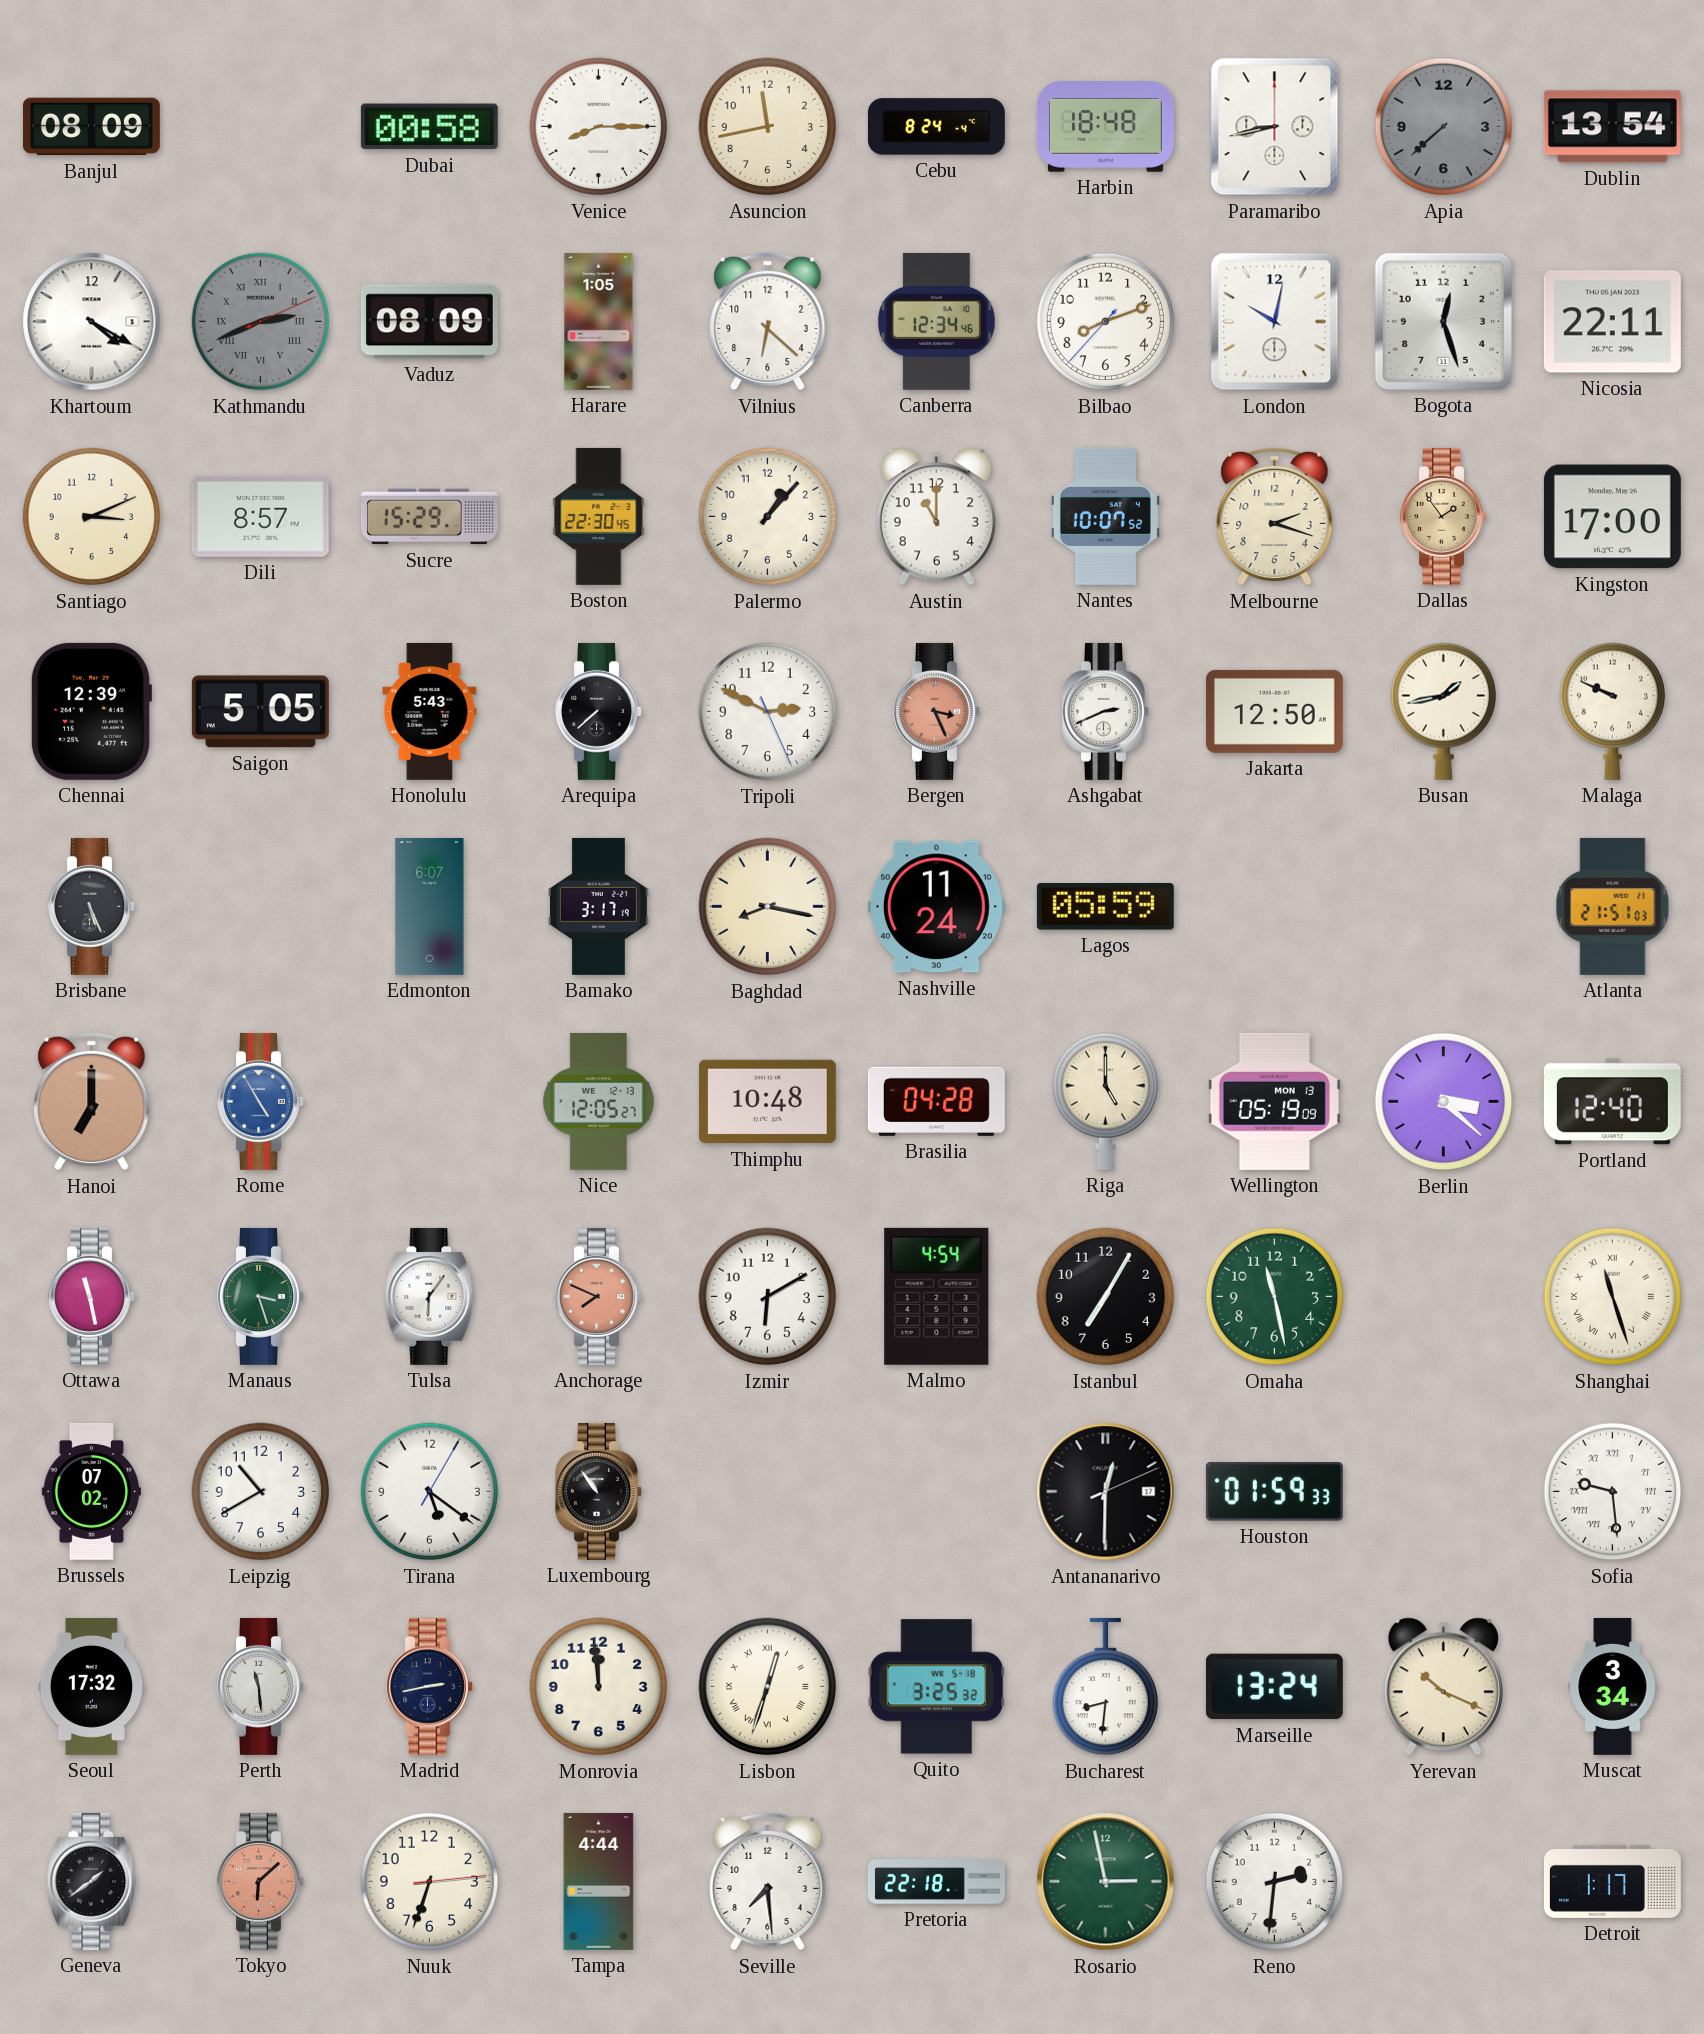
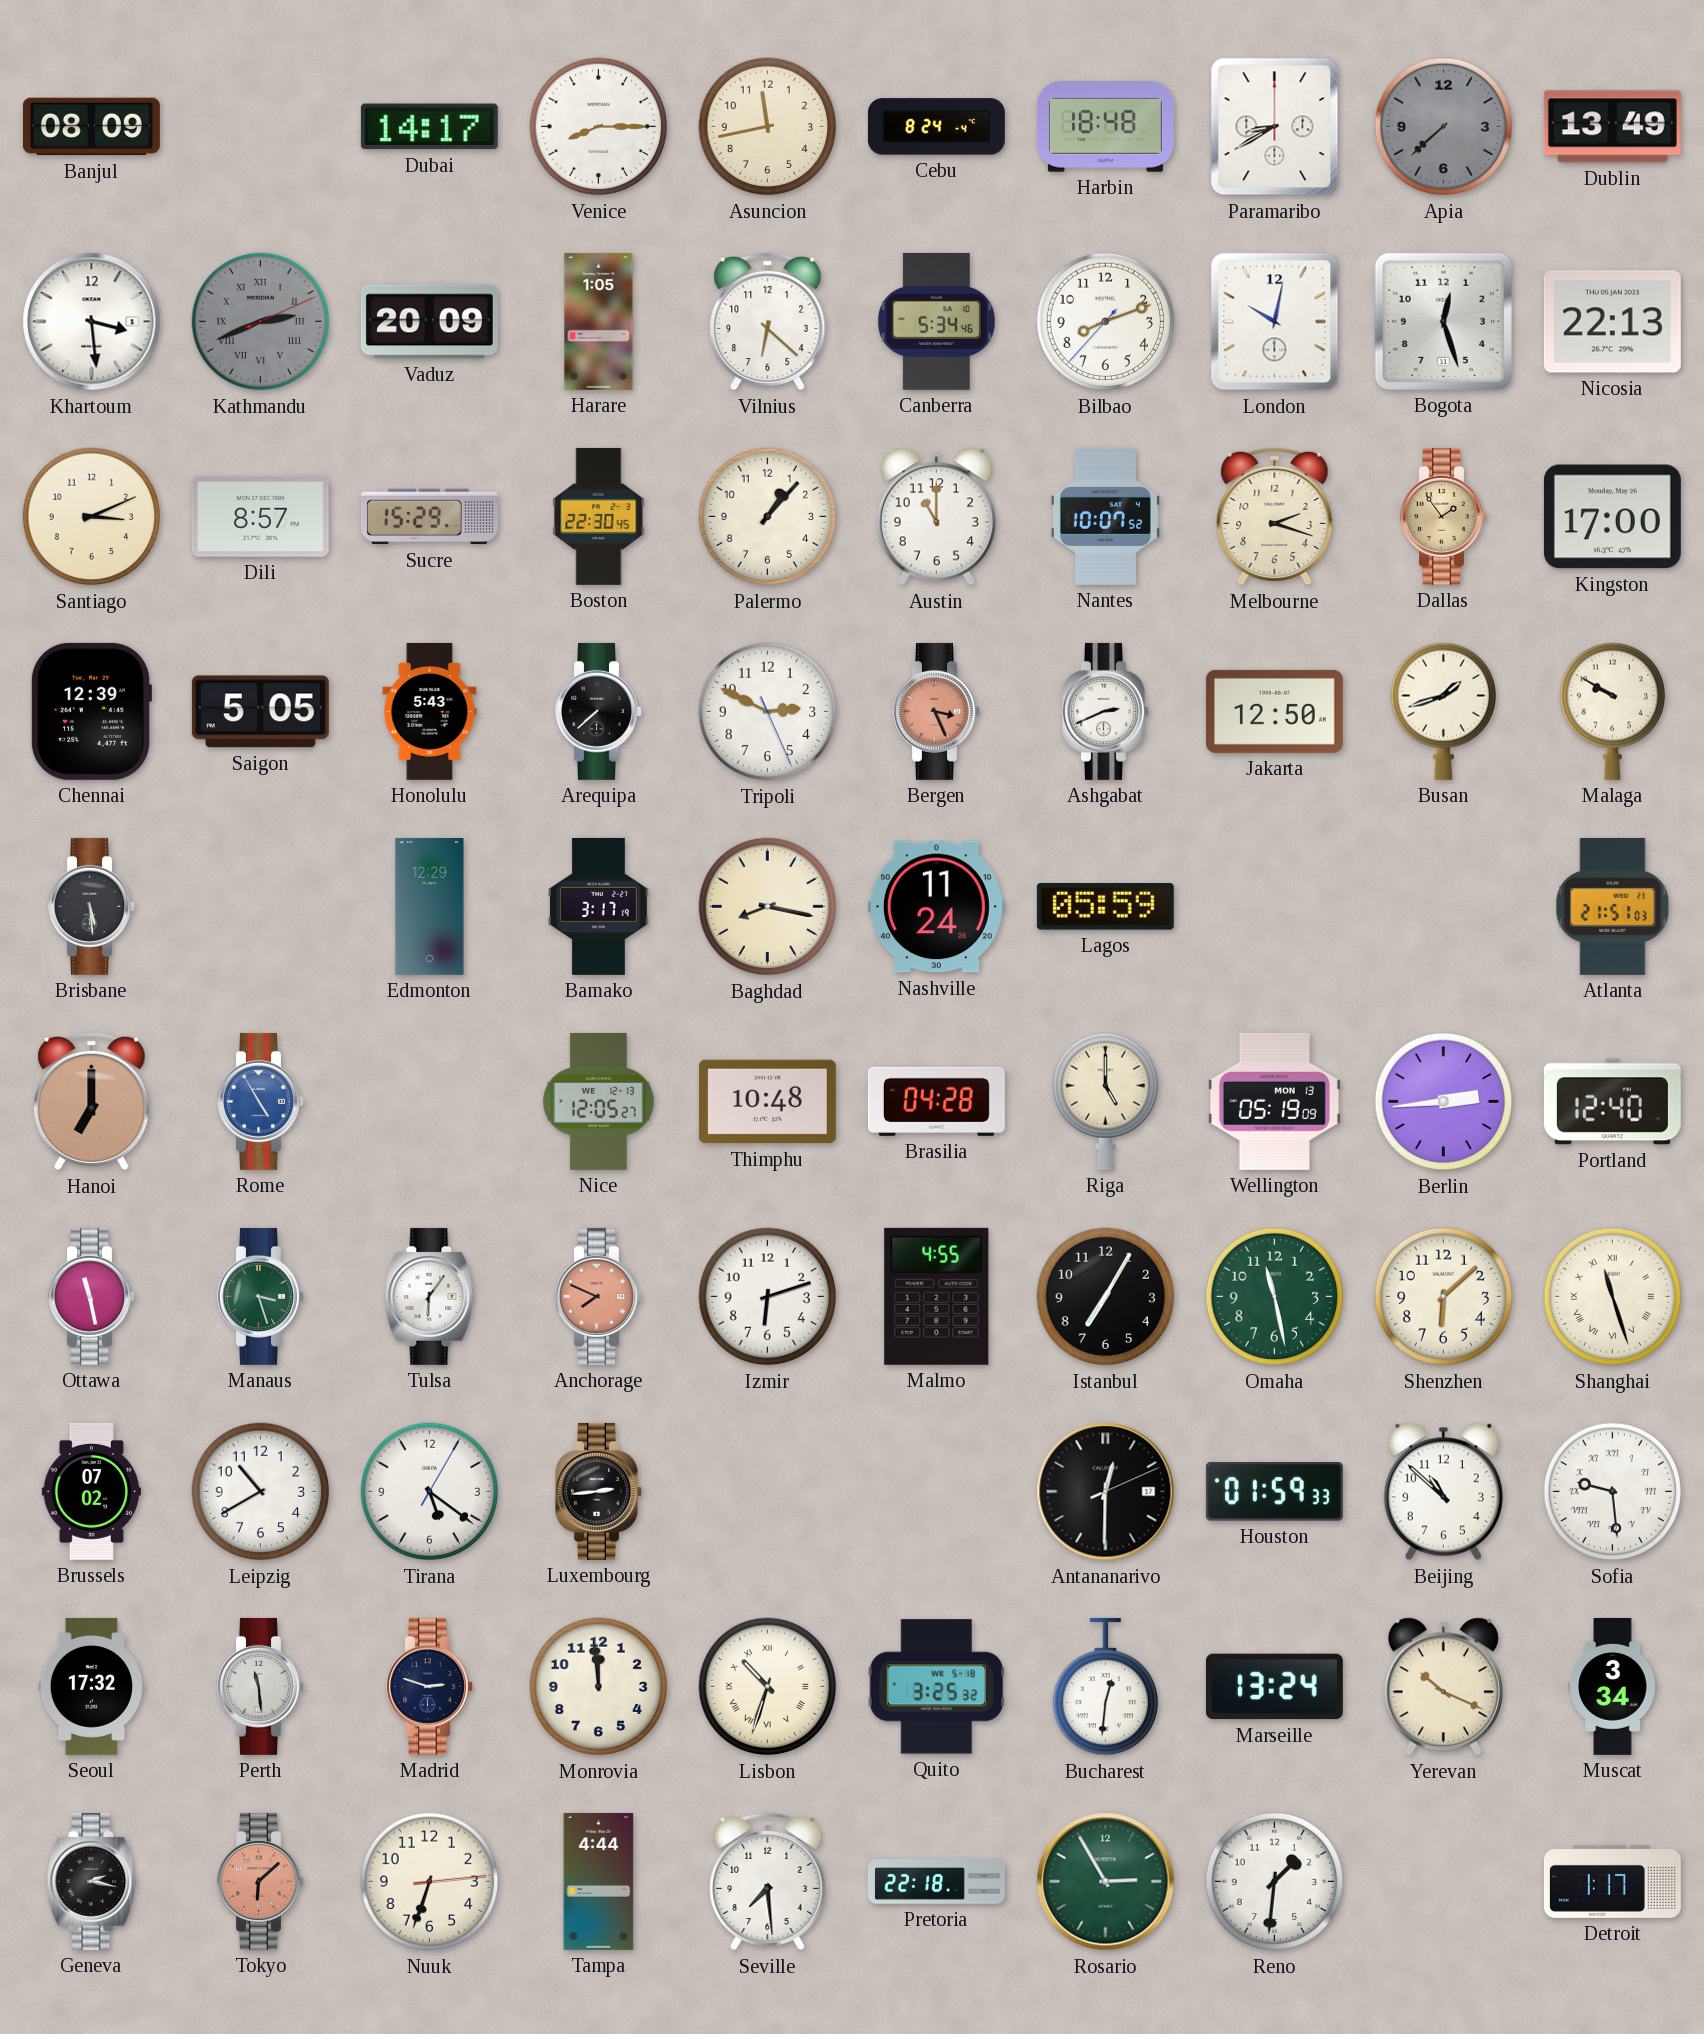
Dubai: 00:58 -> 14:17
Paramaribo: 8:43 -> 8:40
Dublin: 13:54 -> 13:49
Khartoum: 4:20 -> 3:29
Vaduz: 08:09 -> 20:09
Canberra: 12:34 -> 5:34
Nicosia: 22:11 -> 22:13
Busan: 1:43 -> 1:42
Malaga: 9:49 -> 9:50
Brisbane: 5:26 -> 5:29
Edmonton: 6:07 -> 12:29
Berlin: 3:22 -> 2:44
Izmir: 6:10 -> 6:12
Malmo: 4:54 -> 4:55
Shenzhen: none -> 6:08
Luxembourg: 10:54 -> 2:44
Beijing: none -> 10:52
Madrid: 2:43 -> 2:48
Lisbon: 12:33 -> 10:33
Bucharest: 8:31 -> 12:31
Geneva: 1:39 -> 2:17
Rosario: 2:58 -> 2:55
Reno: 2:31 -> 1:31
